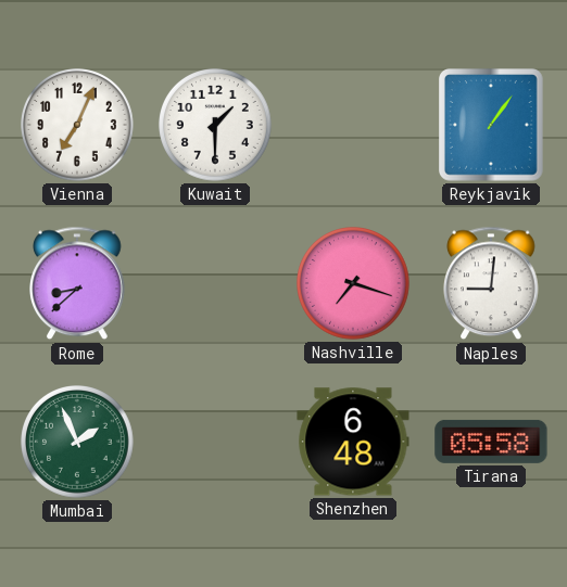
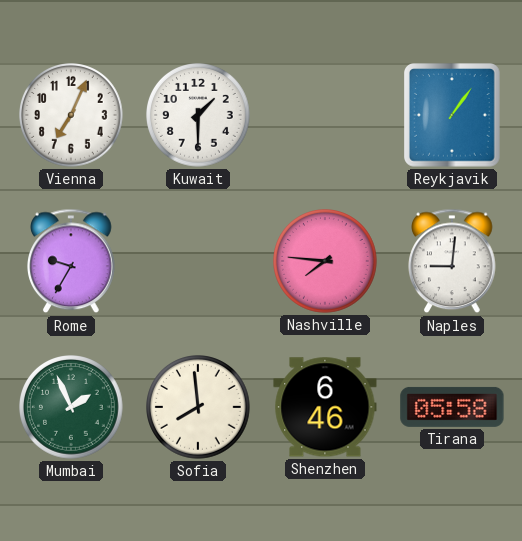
Rome: 8:38 -> 9:35
Nashville: 7:18 -> 7:46
Sofia: none -> 7:59
Shenzhen: 6:48 -> 6:46
